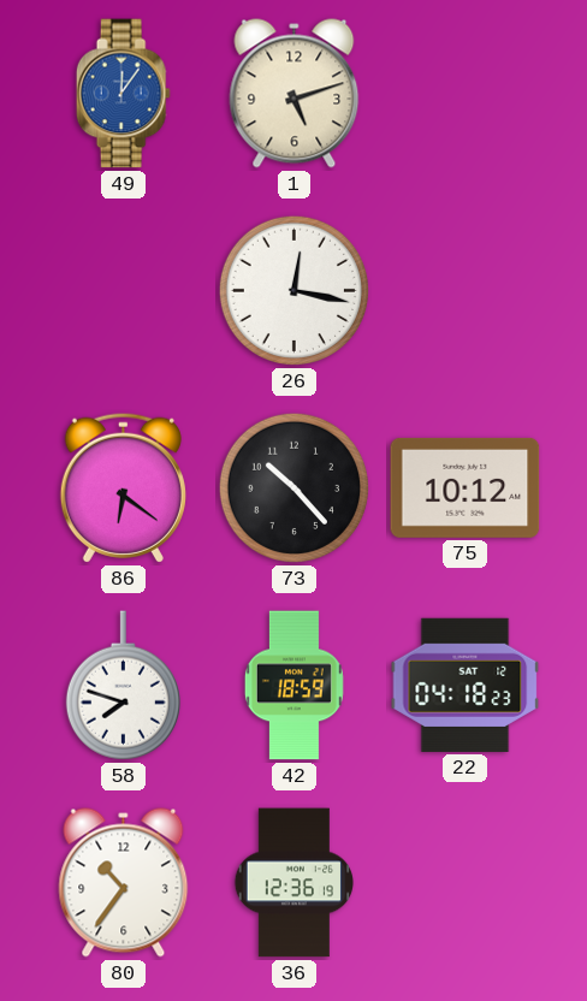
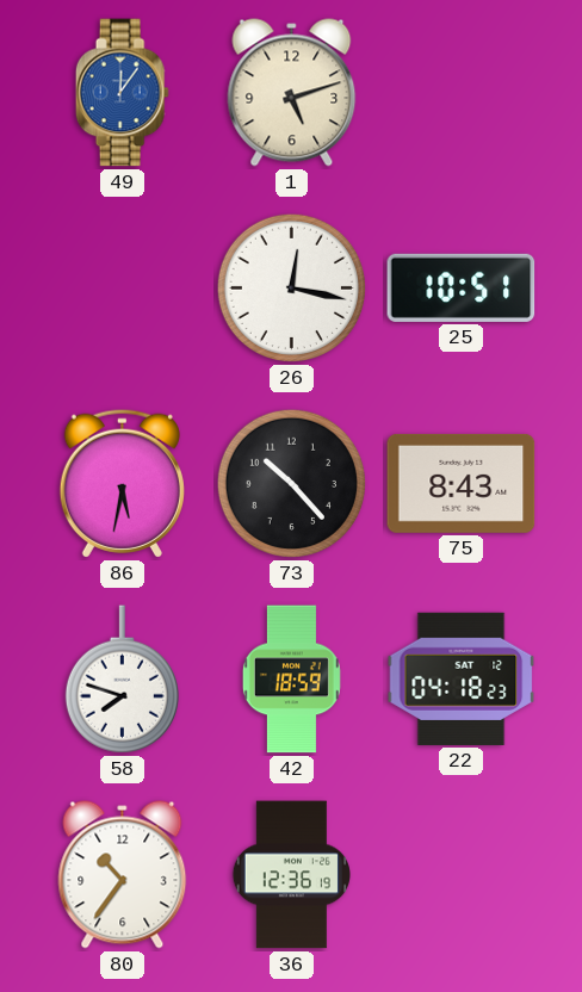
25: none -> 10:51
86: 6:21 -> 5:32
75: 10:12 -> 8:43
